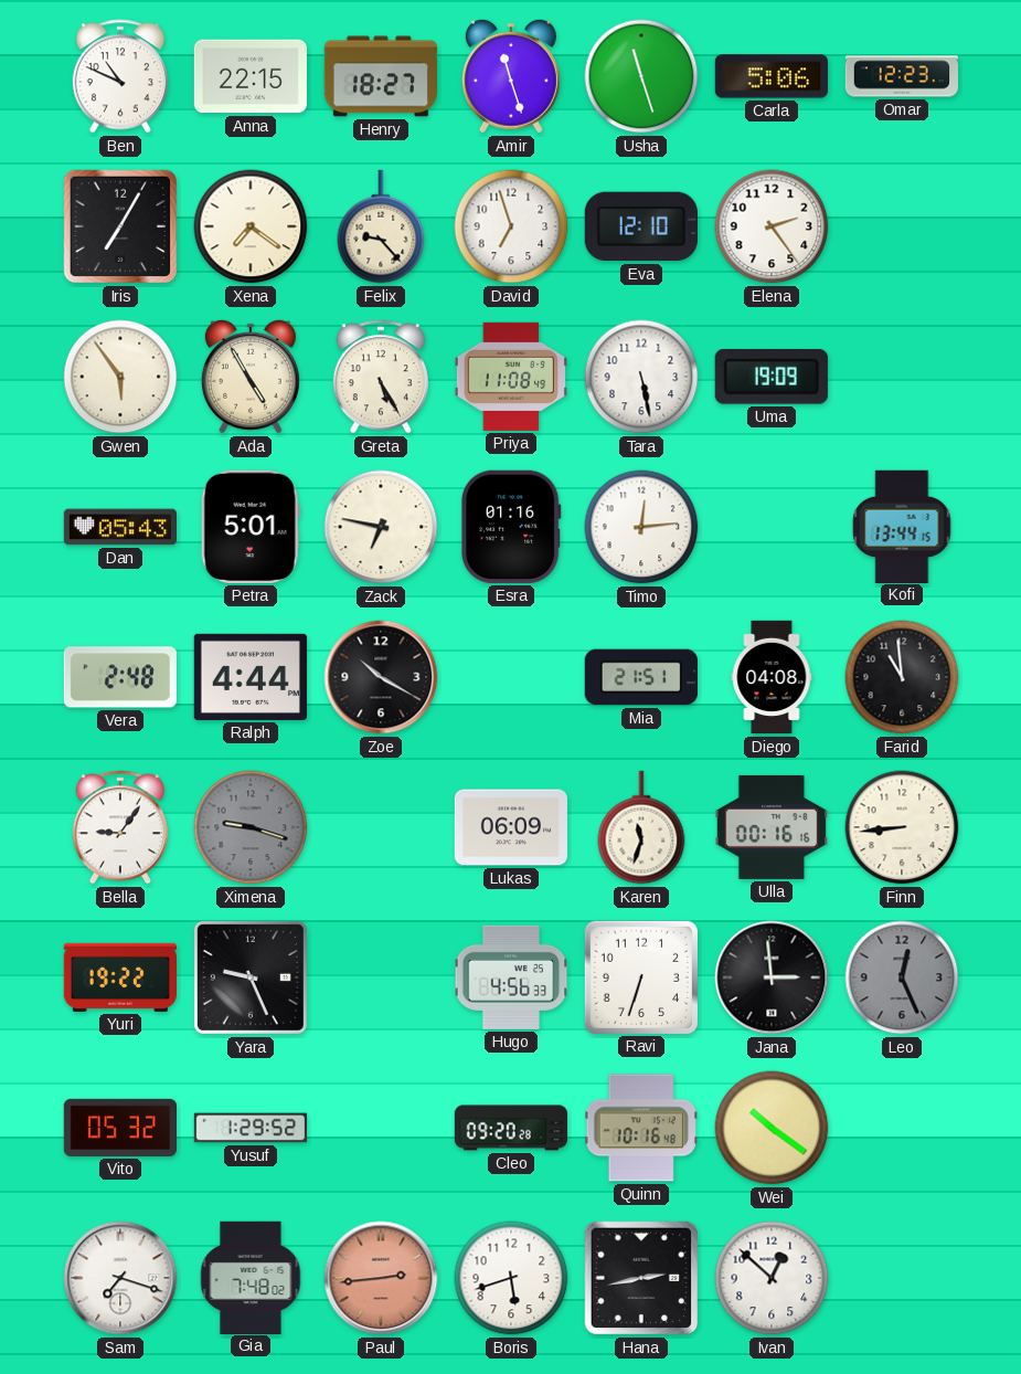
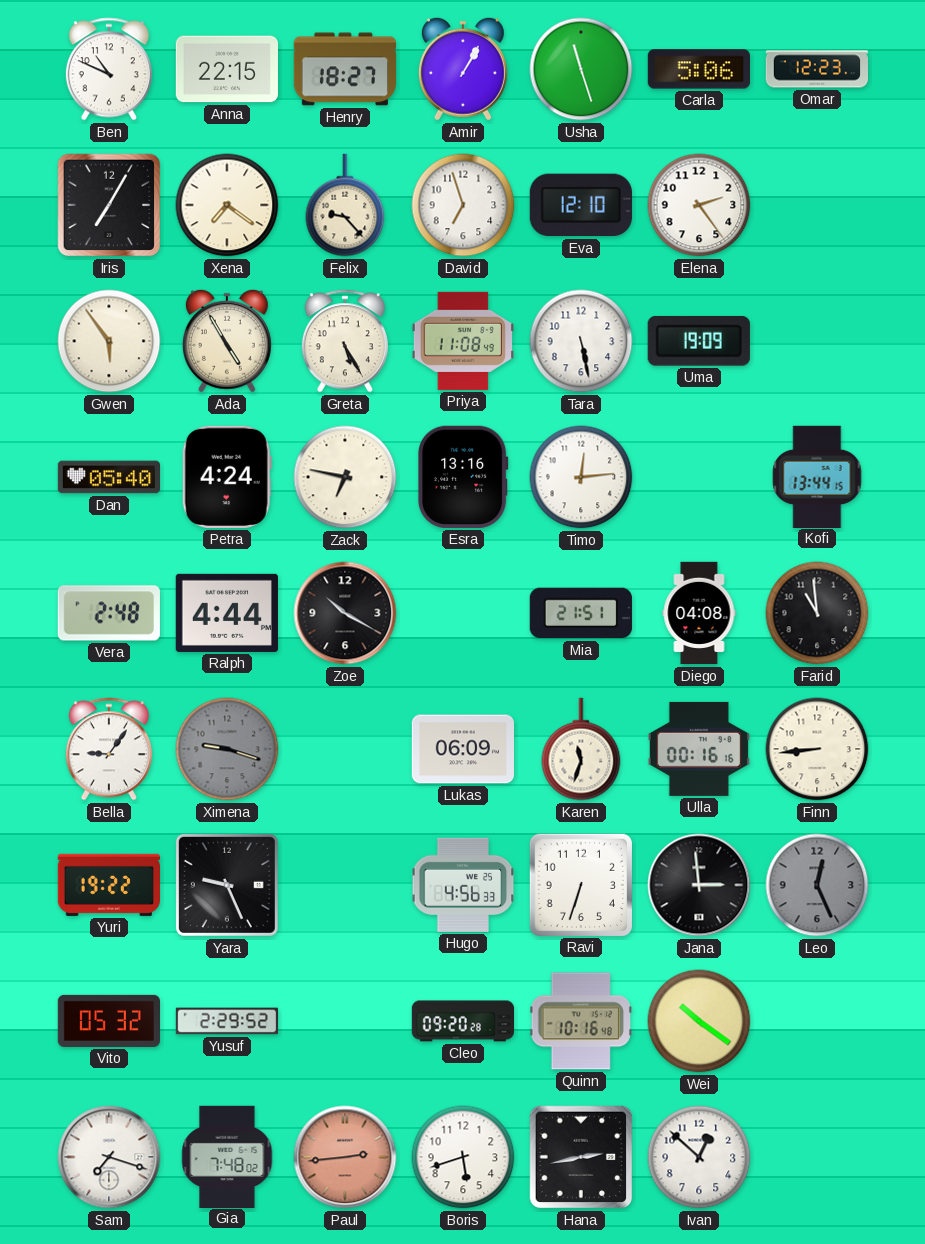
Amir: 11:27 -> 1:05
Dan: 05:43 -> 05:40
Petra: 5:01 -> 4:24
Esra: 01:16 -> 13:16
Yusuf: 1:29 -> 2:29
